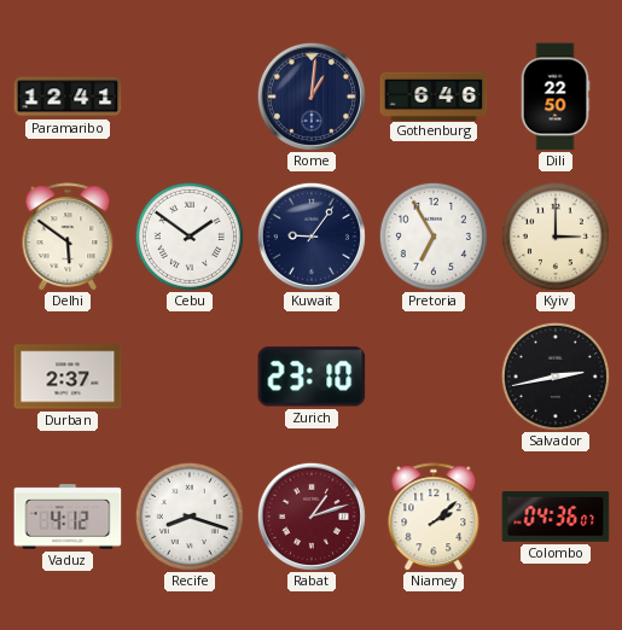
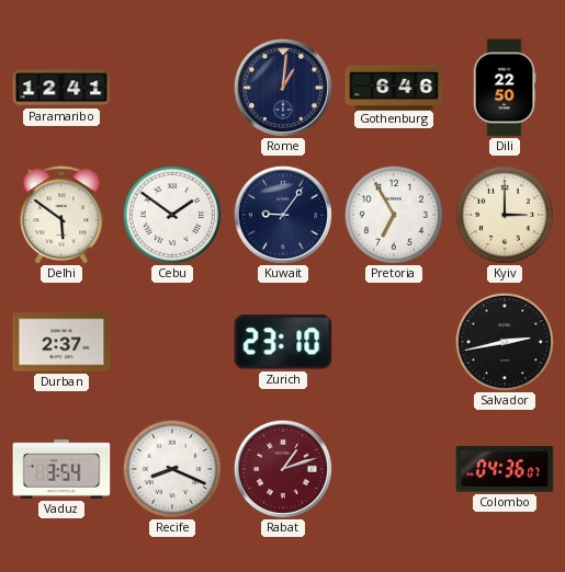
Vaduz: 4:12 -> 3:54
Recife: 8:18 -> 8:19
Niamey: 2:08 -> none
